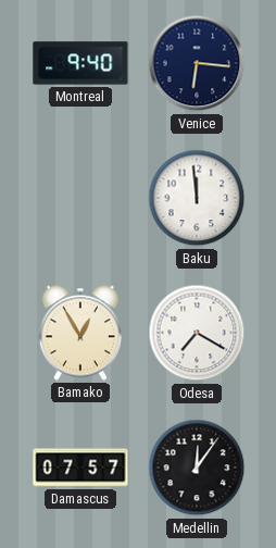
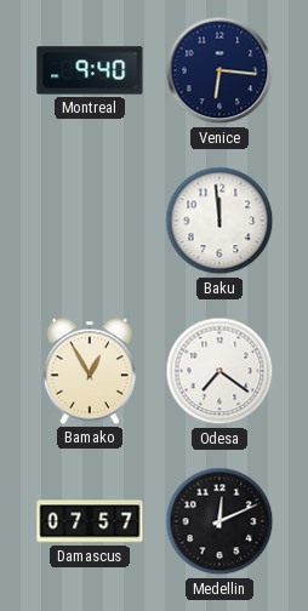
Odesa: 7:20 -> 7:21
Medellin: 12:06 -> 12:11
